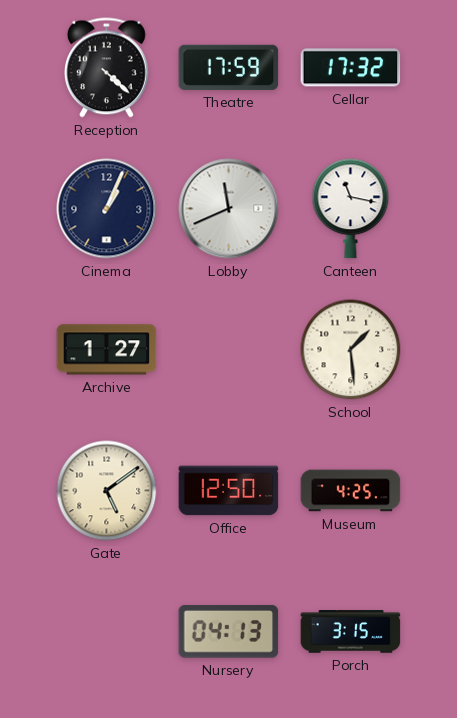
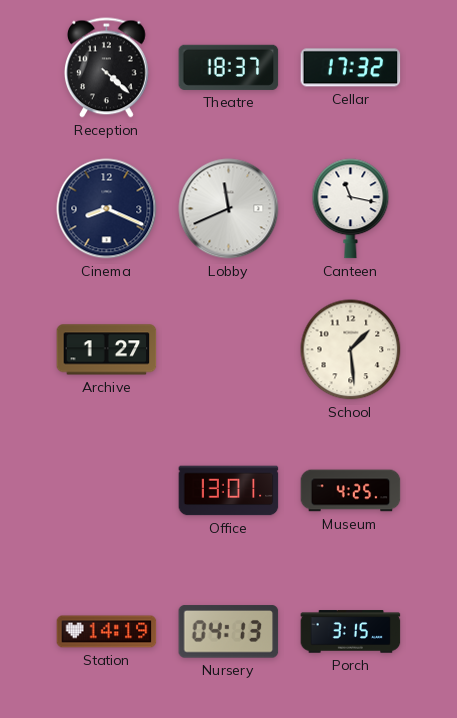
Theatre: 17:59 -> 18:37
Cinema: 1:04 -> 8:19
Gate: 5:09 -> none
Office: 12:50 -> 13:01
Station: none -> 14:19
